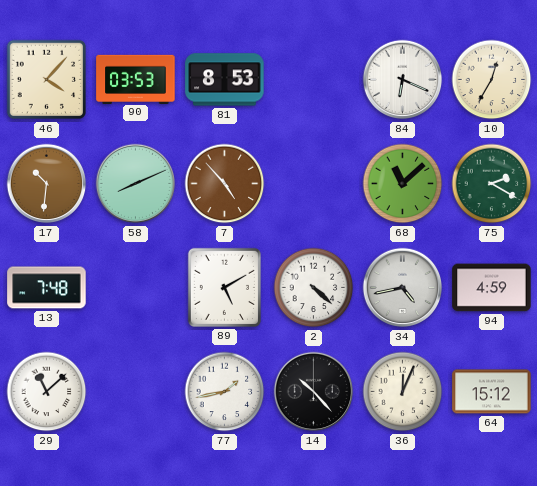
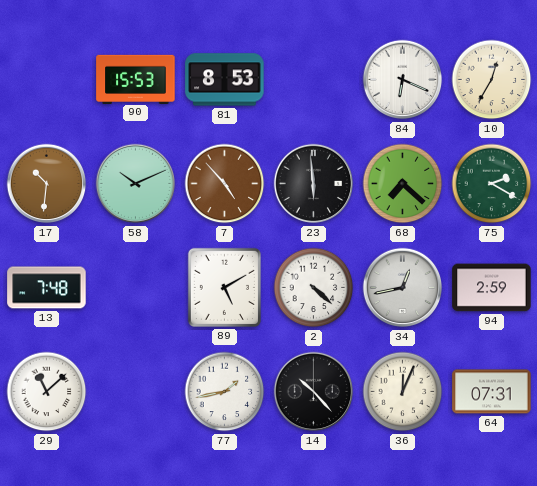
46: 4:07 -> none
90: 03:53 -> 15:53
58: 8:11 -> 10:11
23: none -> 5:59
68: 11:08 -> 7:22
34: 4:43 -> 12:43
94: 4:59 -> 2:59
64: 15:12 -> 07:31
